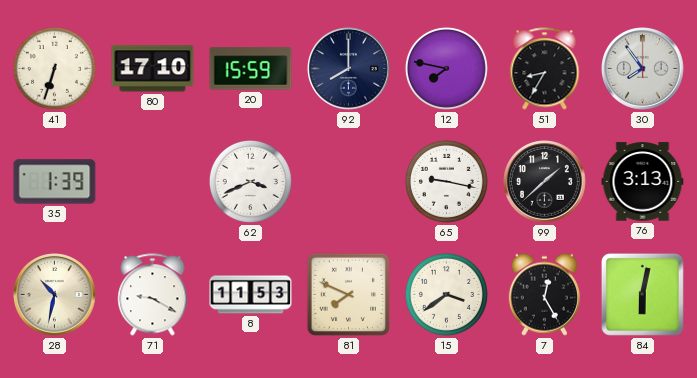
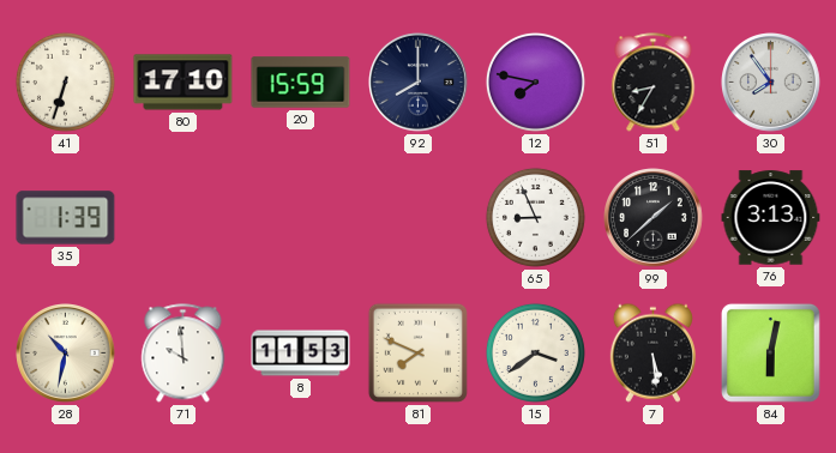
62: 3:41 -> none
65: 9:17 -> 8:56
71: 9:20 -> 9:59
7: 12:25 -> 5:29
